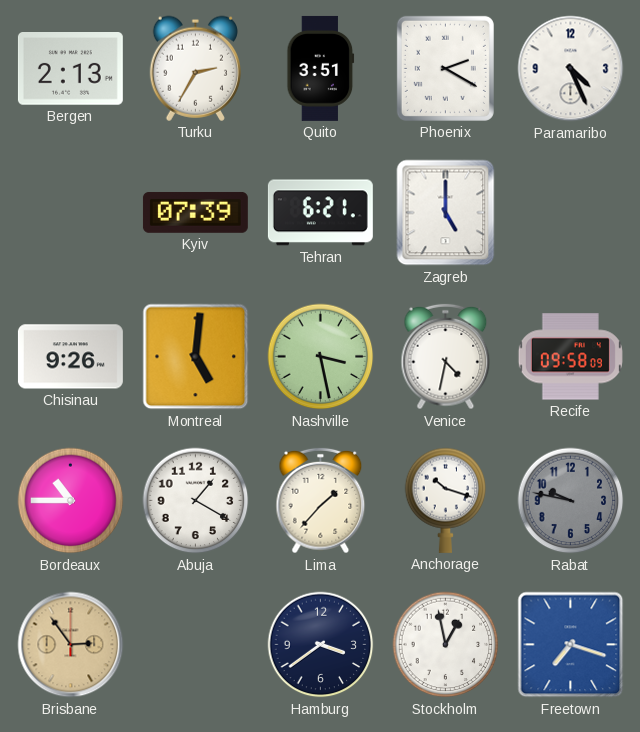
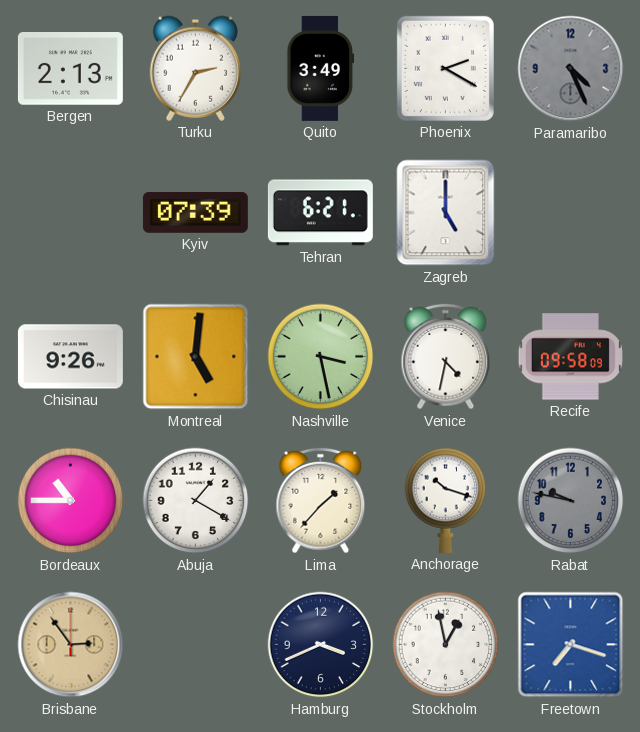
Quito: 3:51 -> 3:49
Paramaribo dial: white -> grey
Hamburg: 3:39 -> 3:41
